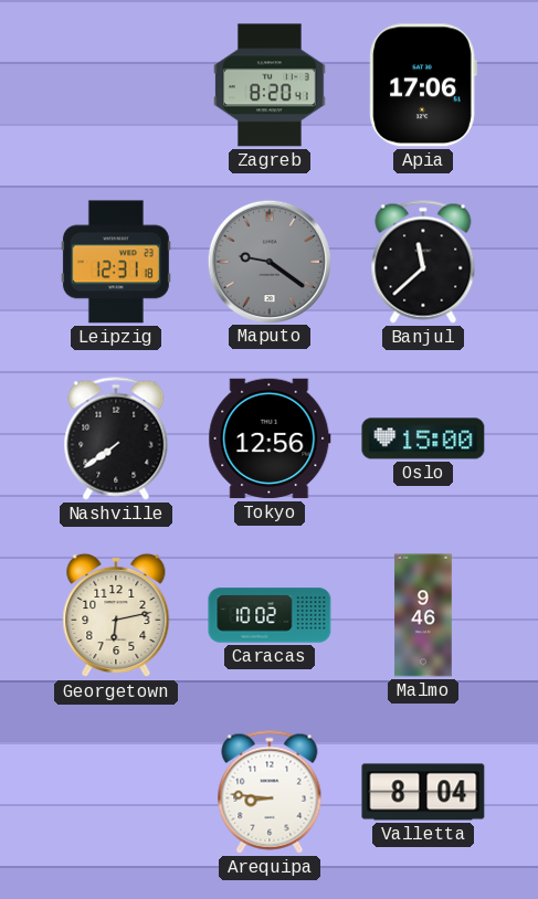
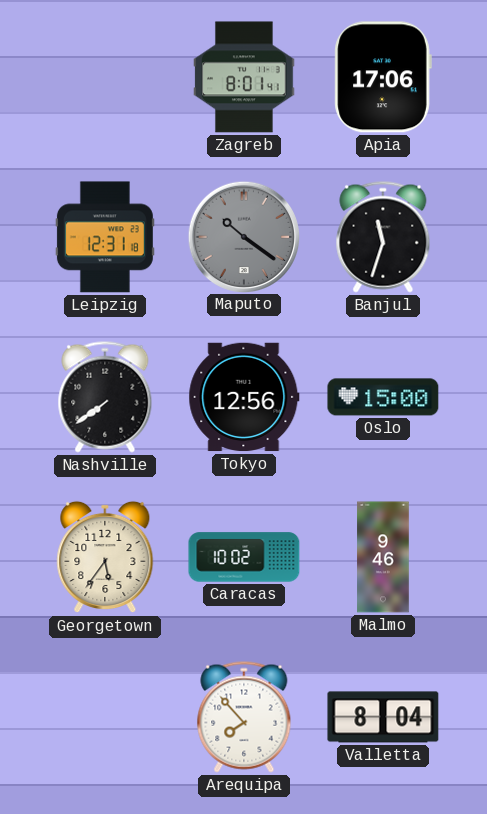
Zagreb: 8:20 -> 8:01
Maputo: 9:21 -> 10:21
Banjul: 11:38 -> 11:33
Georgetown: 6:13 -> 5:36
Arequipa: 8:46 -> 7:53
